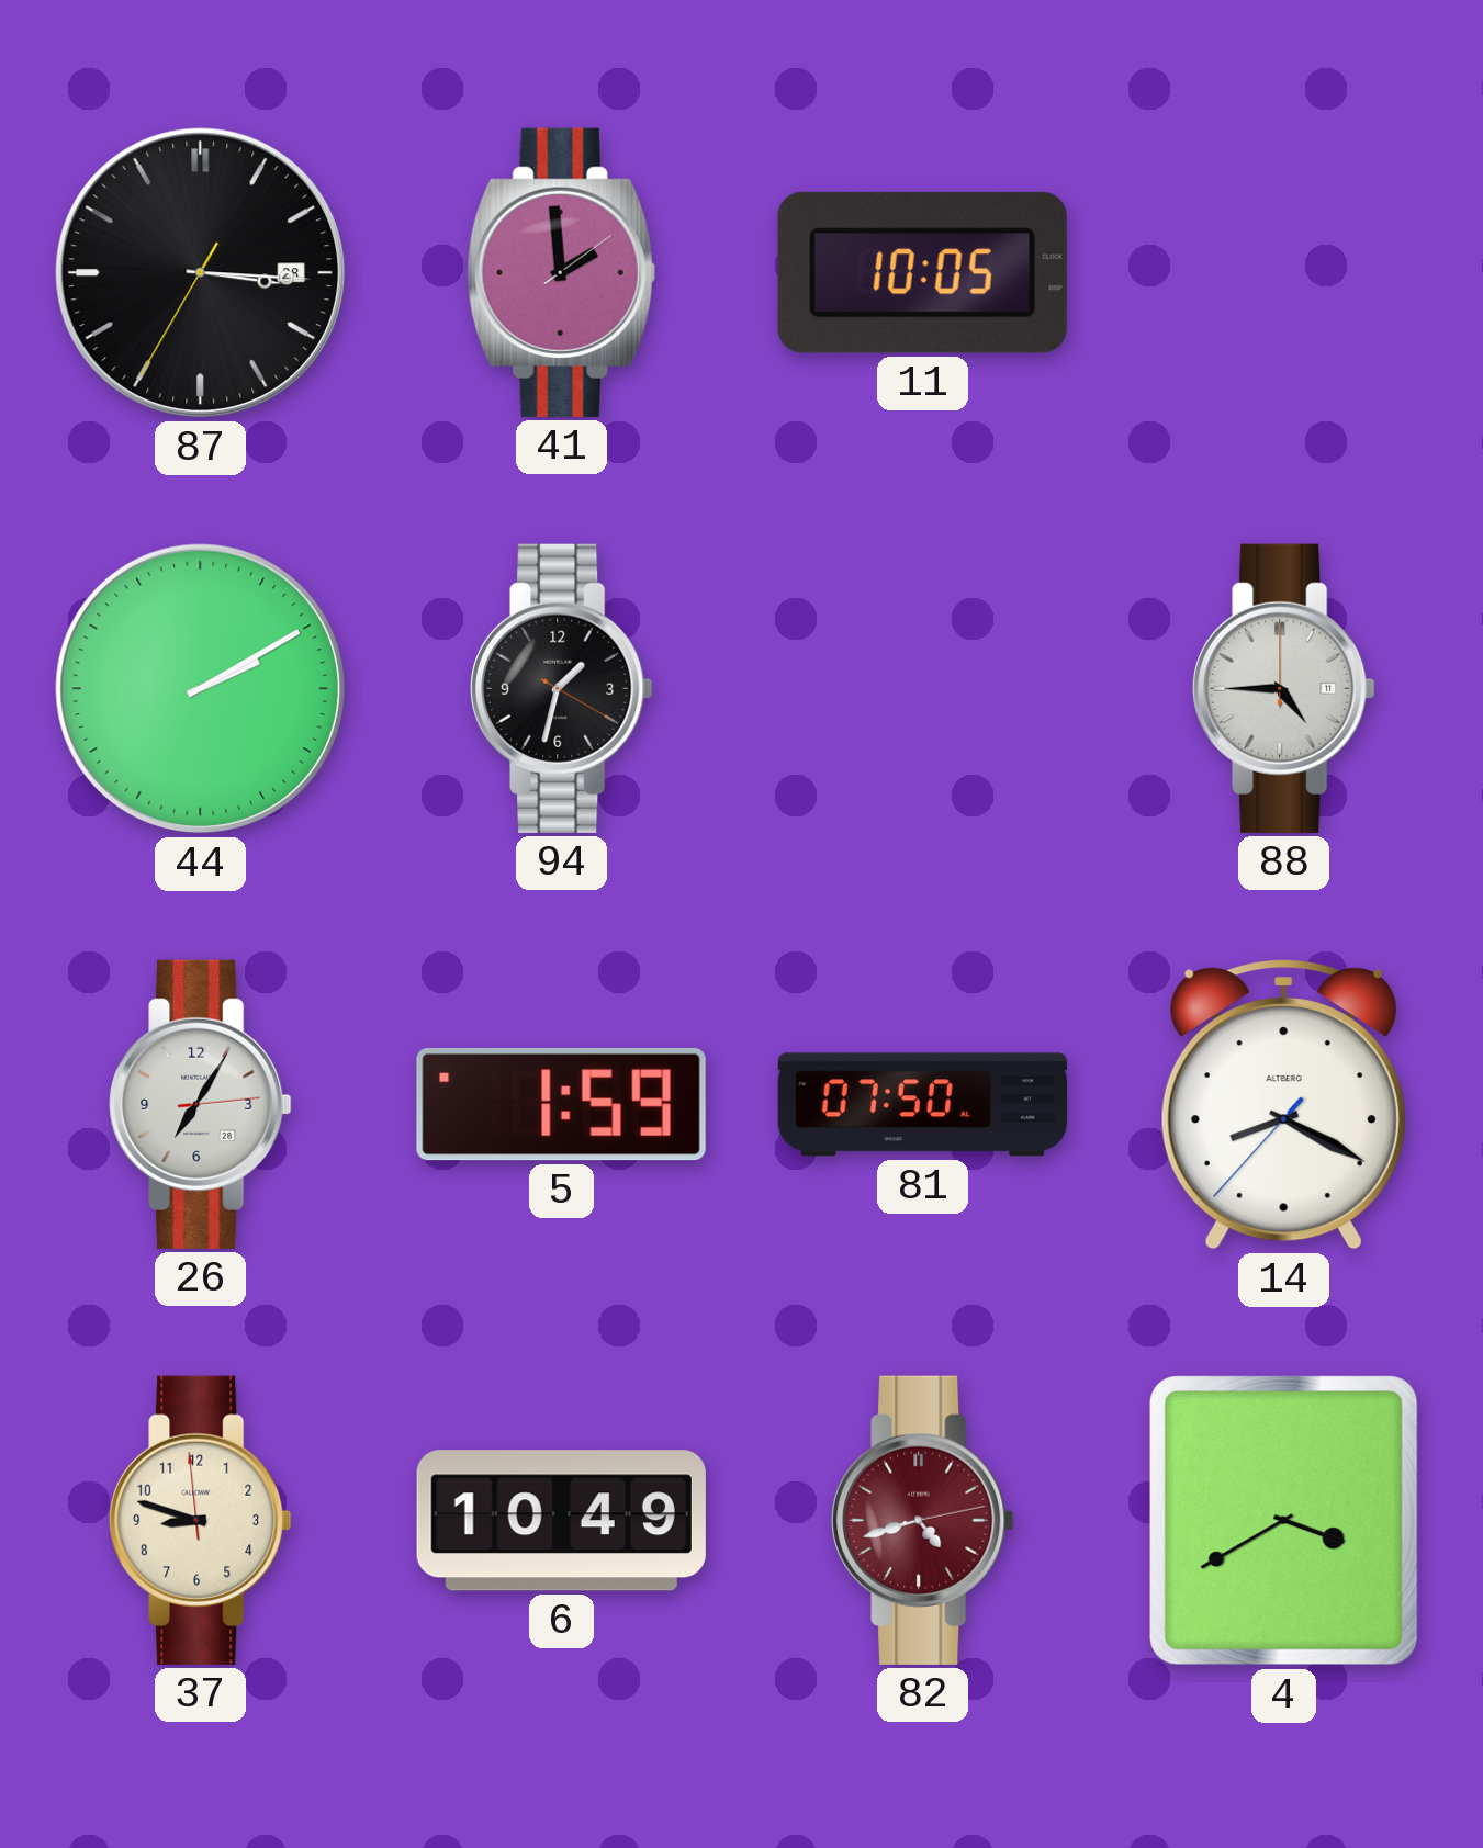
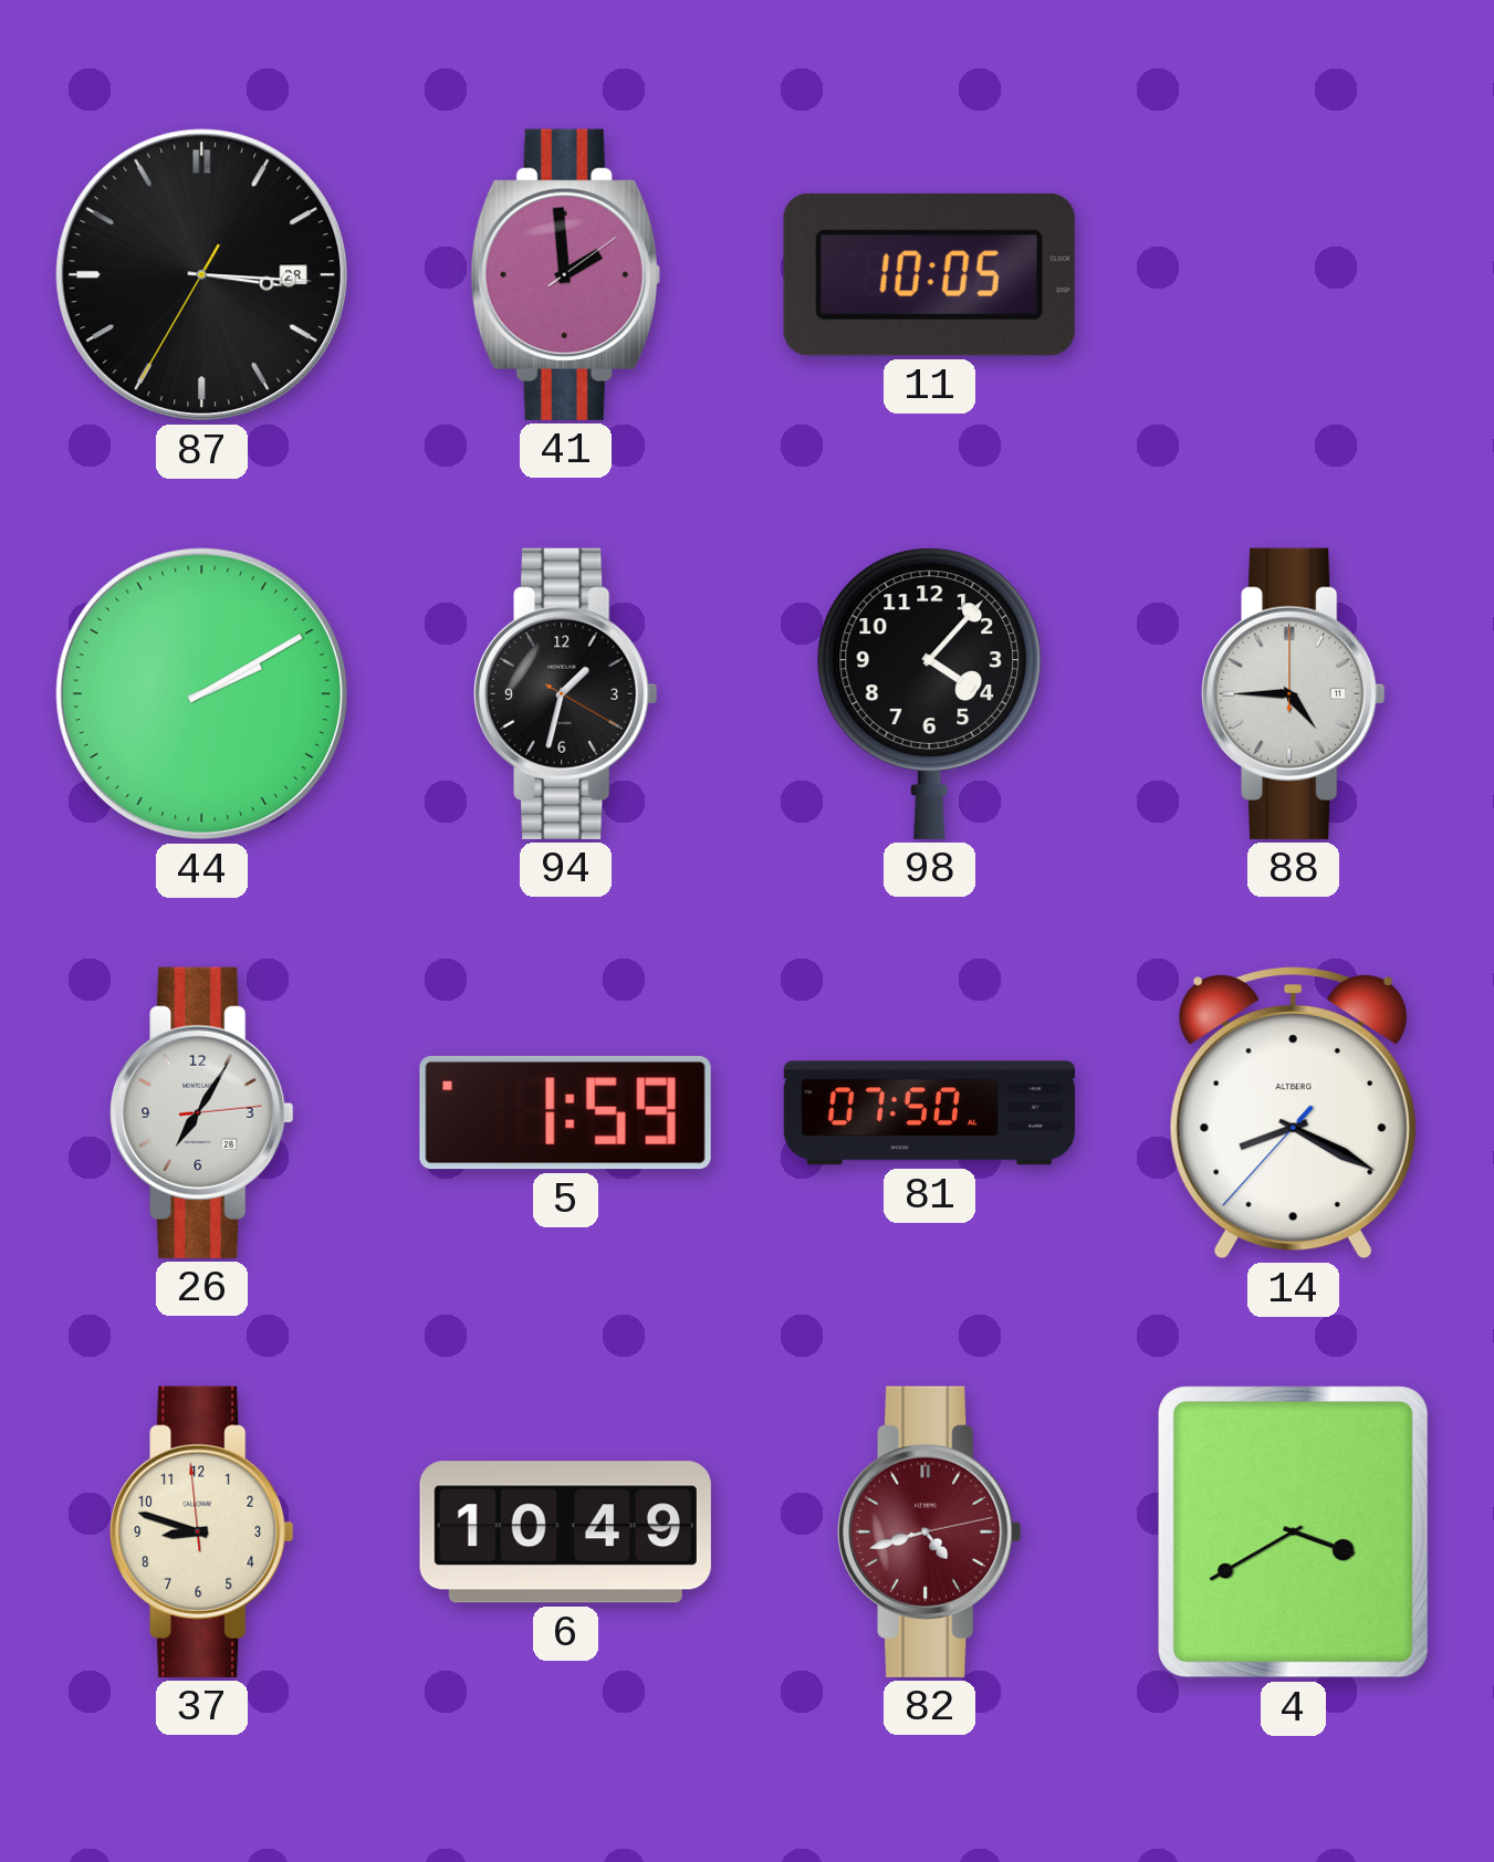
98: none -> 4:07
